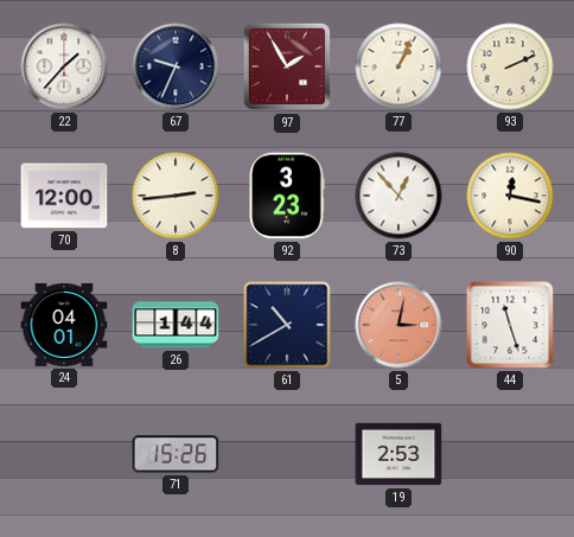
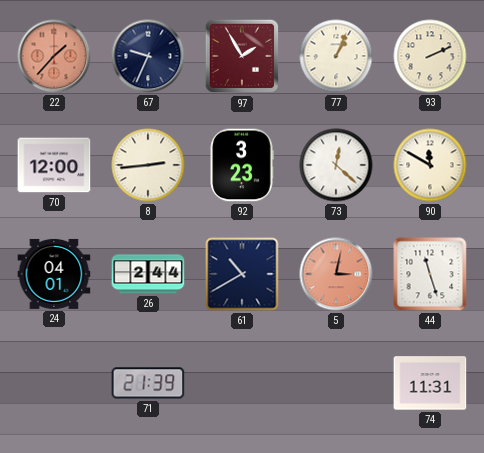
22 dial: white -> salmon
73: 12:53 -> 12:22
90: 12:17 -> 11:50
26: 1:44 -> 2:44
71: 15:26 -> 21:39
19: 2:53 -> none
74: none -> 11:31
